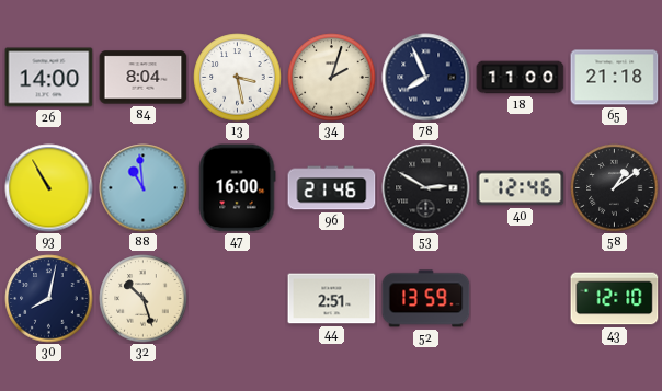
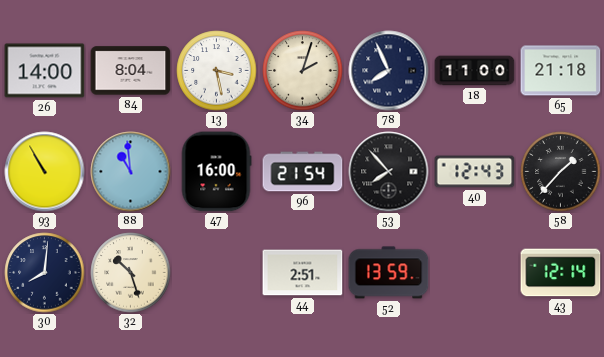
96: 21:46 -> 21:54
53: 2:50 -> 7:53
40: 12:46 -> 12:43
58: 1:09 -> 1:37
30: 8:02 -> 8:01
43: 12:10 -> 12:14
